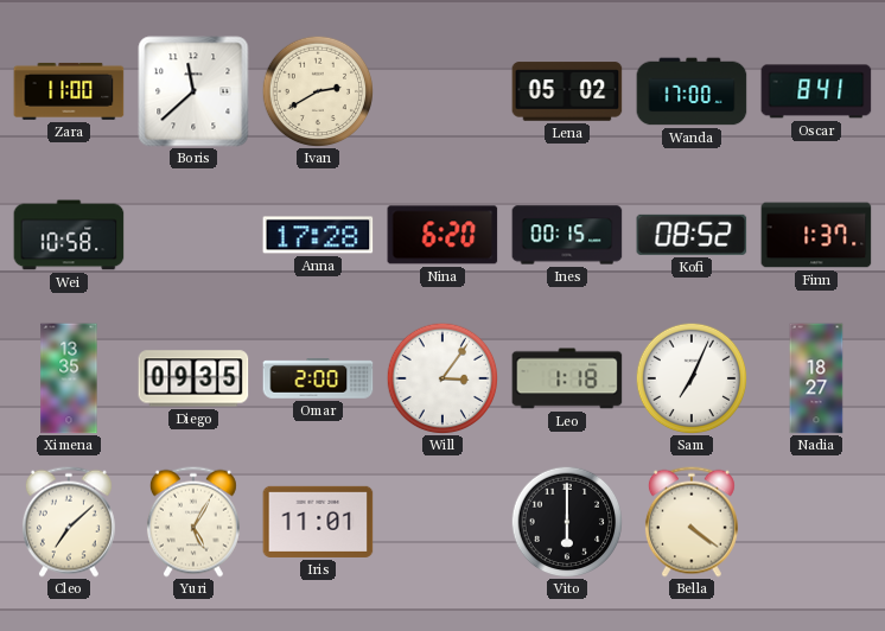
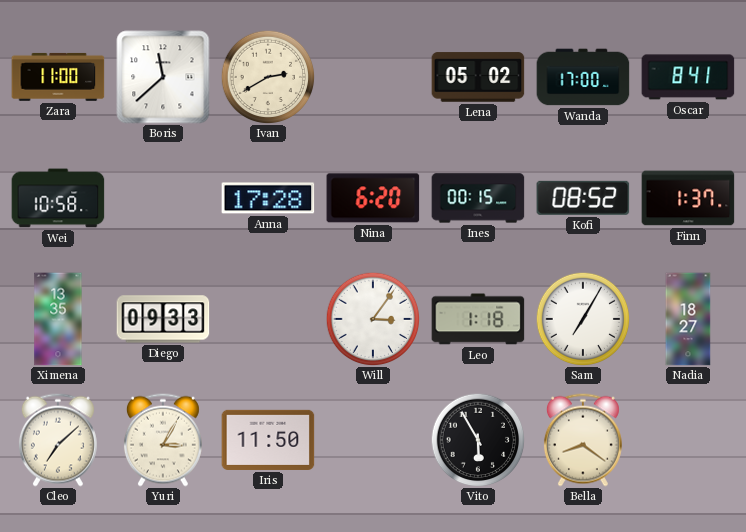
Diego: 09:35 -> 09:33
Omar: 2:00 -> none
Sam: 7:04 -> 7:05
Yuri: 5:05 -> 3:05
Iris: 11:01 -> 11:50
Vito: 6:00 -> 5:55
Bella: 4:21 -> 8:21
